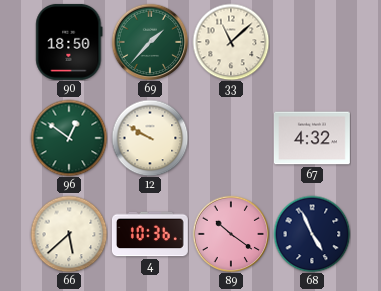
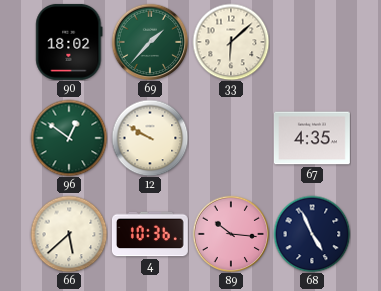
90: 18:50 -> 18:02
33: 11:08 -> 6:08
67: 4:32 -> 4:35
89: 10:21 -> 10:16
